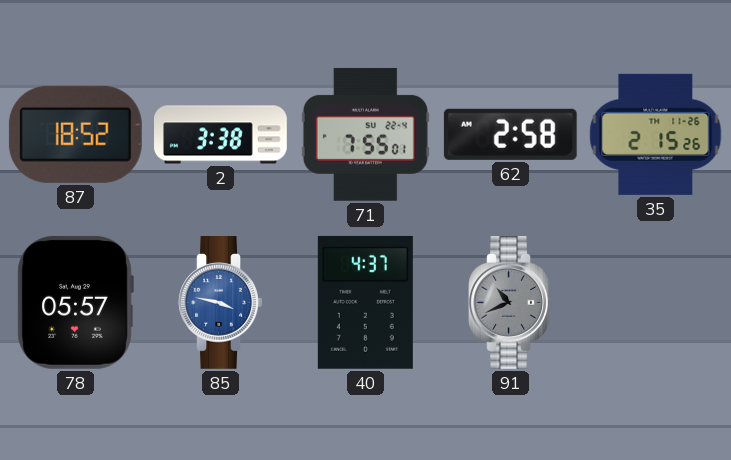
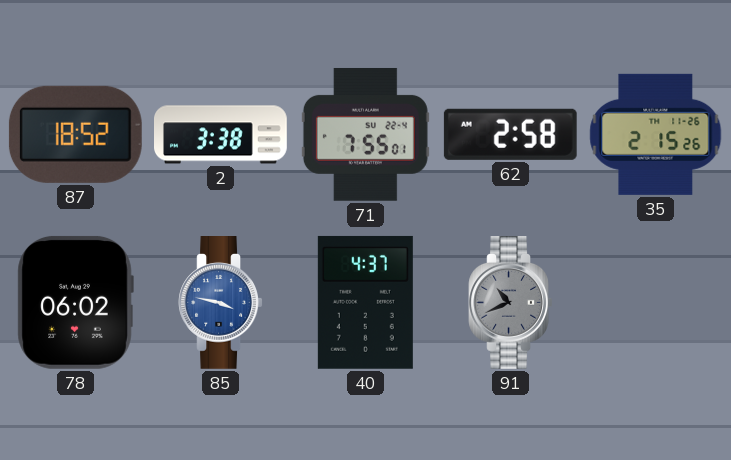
78: 05:57 -> 06:02
